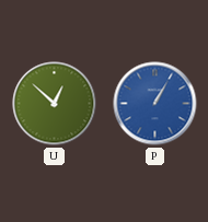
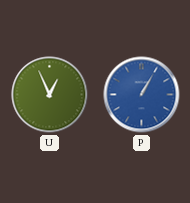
U: 12:52 -> 12:56
